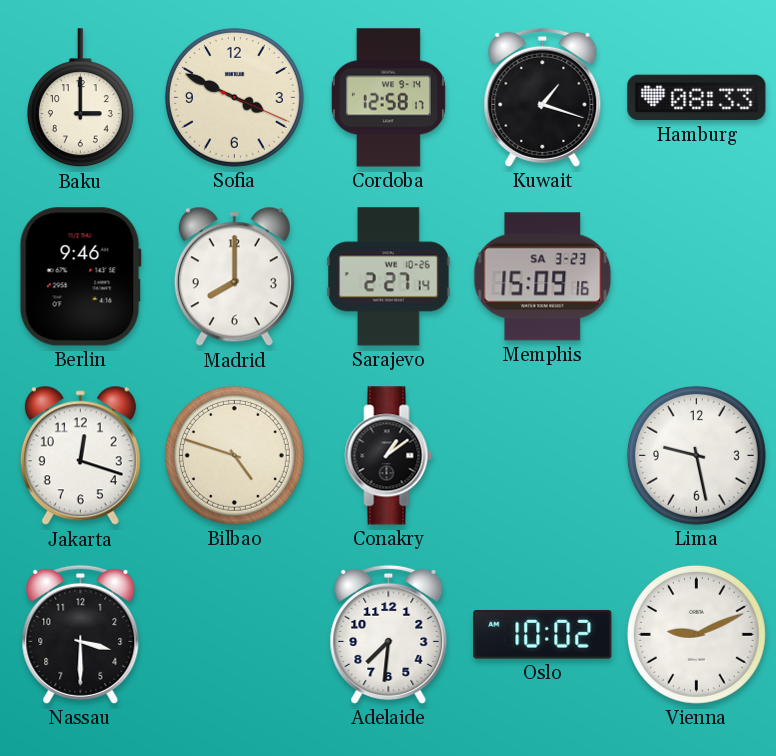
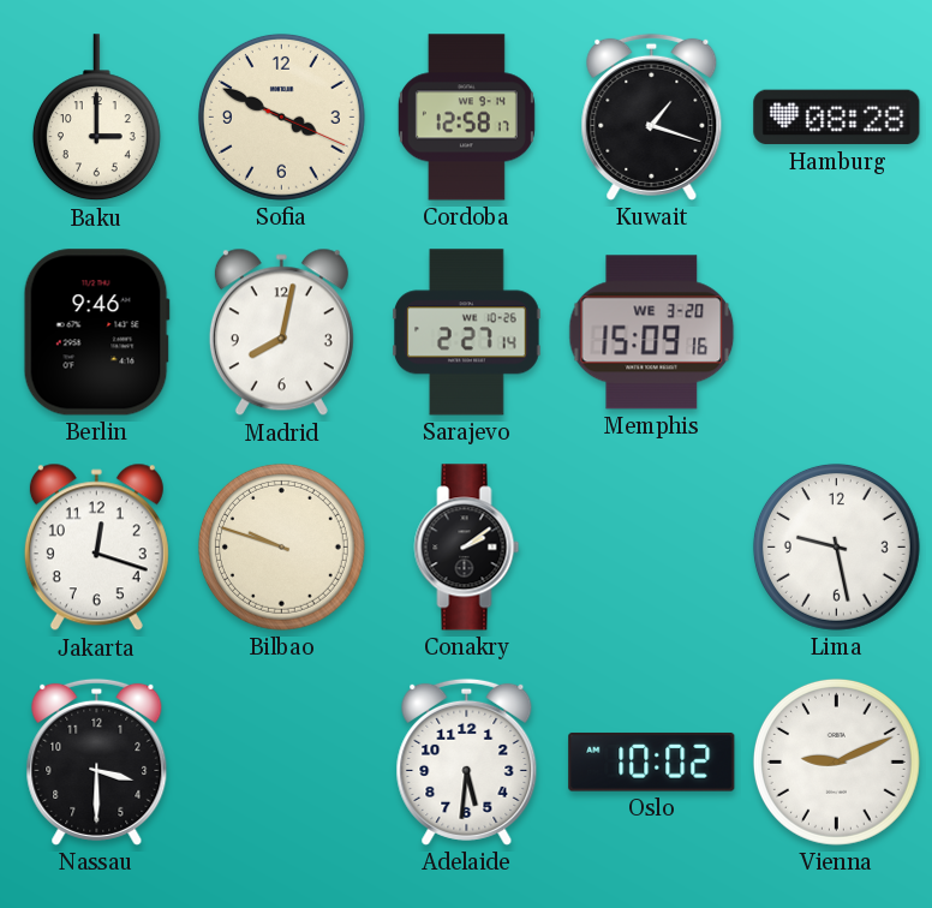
Hamburg: 08:33 -> 08:28
Madrid: 8:00 -> 8:02
Memphis date: SA 3-23 -> WE 3-20
Bilbao: 4:48 -> 9:48
Conakry: 1:09 -> 2:09
Adelaide: 7:31 -> 5:31
